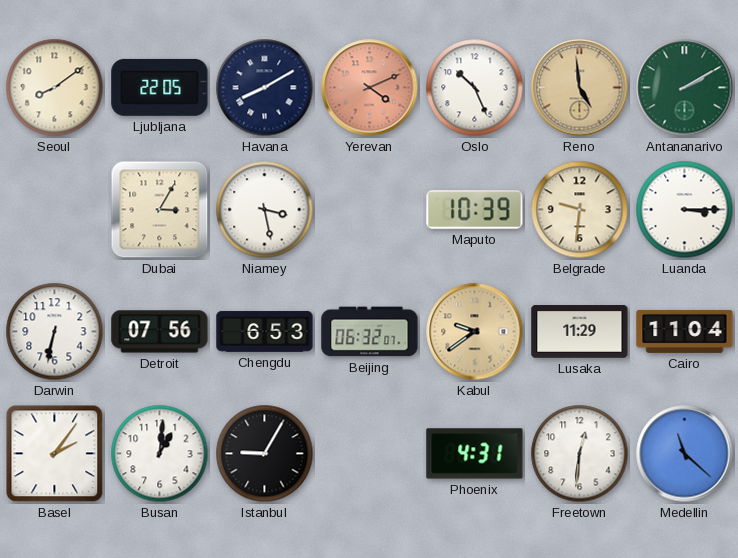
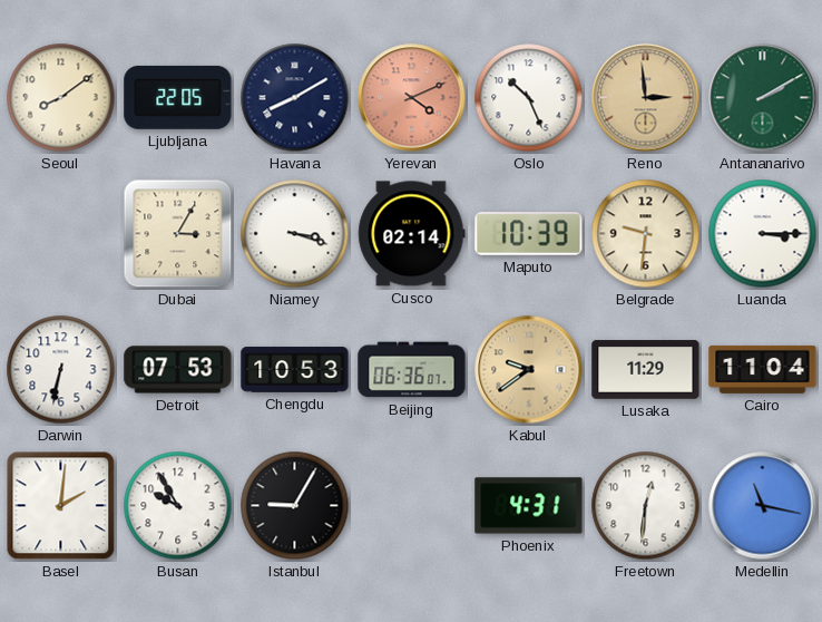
Reno: 4:59 -> 2:59
Niamey: 3:28 -> 3:18
Cusco: none -> 02:14
Detroit: 07:56 -> 07:53
Chengdu: 6:53 -> 10:53
Beijing: 06:32 -> 06:36
Basel: 2:06 -> 2:01
Busan: 1:01 -> 9:55
Medellin: 11:22 -> 11:17
